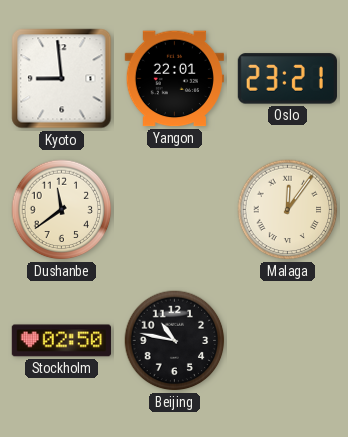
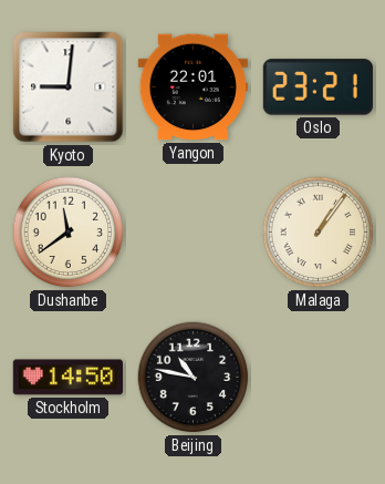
Kyoto: 8:59 -> 9:01
Malaga: 12:06 -> 1:06
Stockholm: 02:50 -> 14:50
